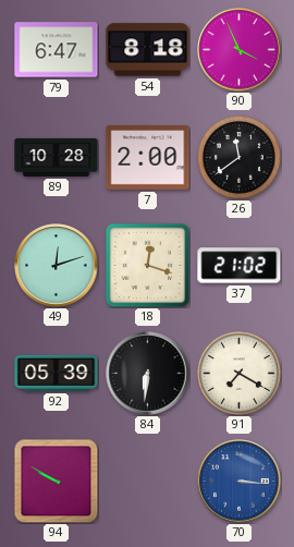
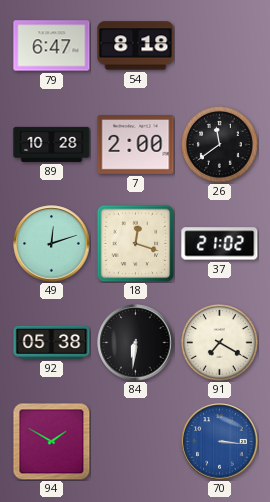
90: 3:56 -> none
92: 05:39 -> 05:38
94: 9:50 -> 1:50
